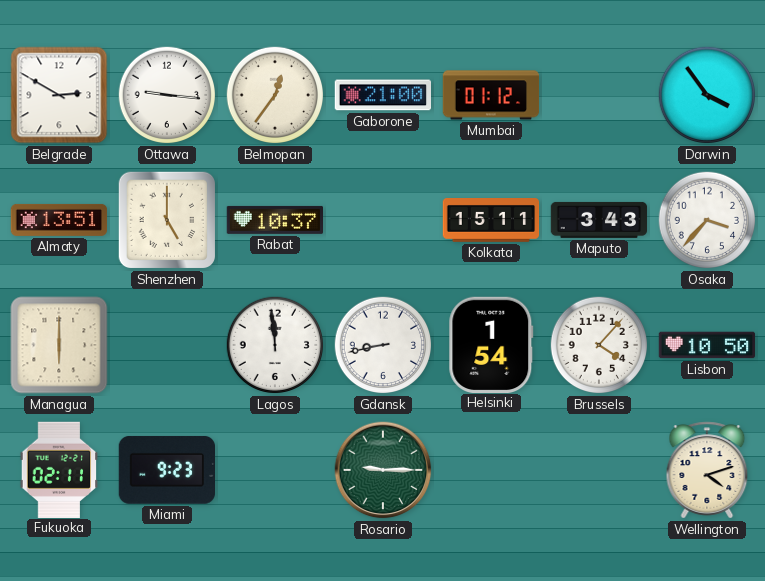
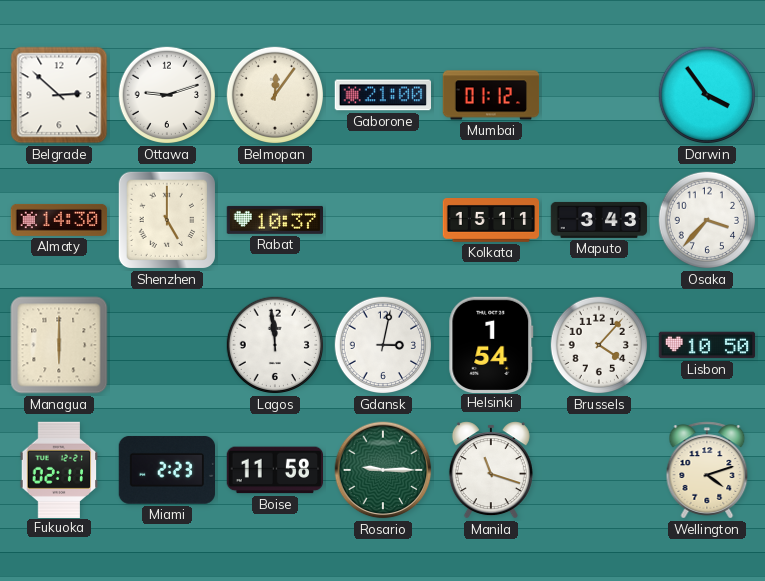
Belgrade: 2:50 -> 2:52
Ottawa: 9:16 -> 9:12
Belmopan: 12:36 -> 12:06
Almaty: 13:51 -> 14:30
Gdansk: 8:43 -> 3:02
Miami: 9:23 -> 2:23
Boise: none -> 11:58
Manila: none -> 11:18
